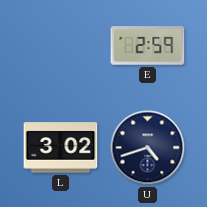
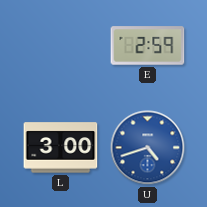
L: 3:02 -> 3:00
U dial: navy -> blue
